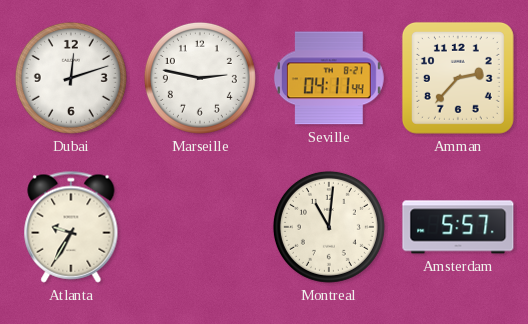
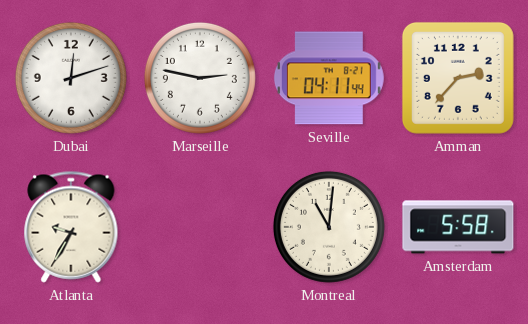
Amsterdam: 5:57 -> 5:58
